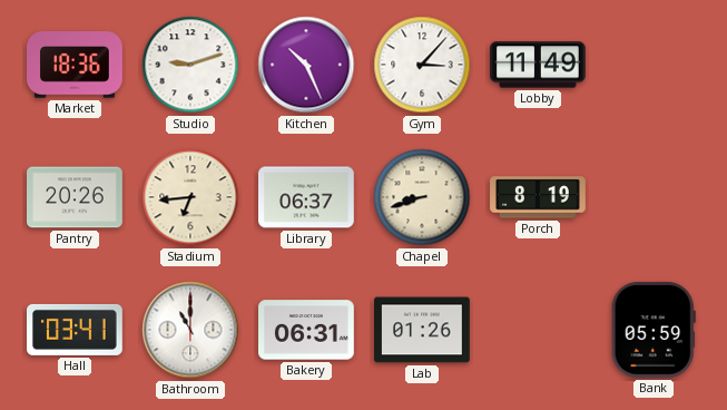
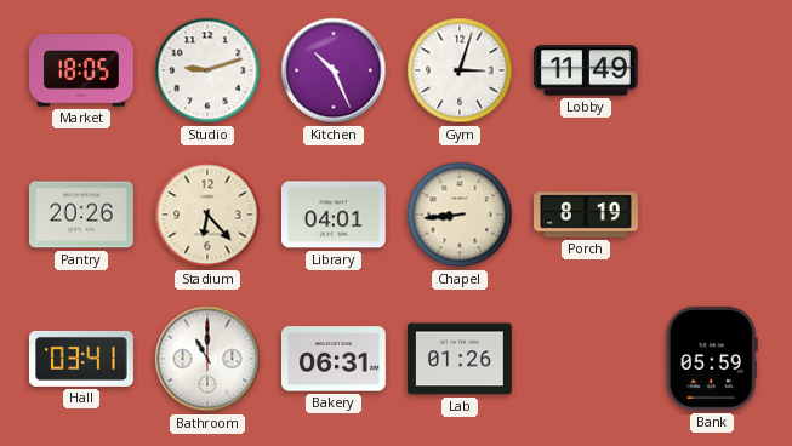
Market: 18:36 -> 18:05
Gym: 3:07 -> 3:03
Stadium: 6:44 -> 6:23
Library: 06:37 -> 04:01
Chapel: 8:42 -> 8:44
